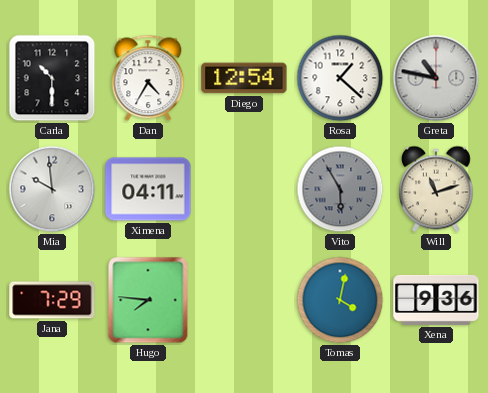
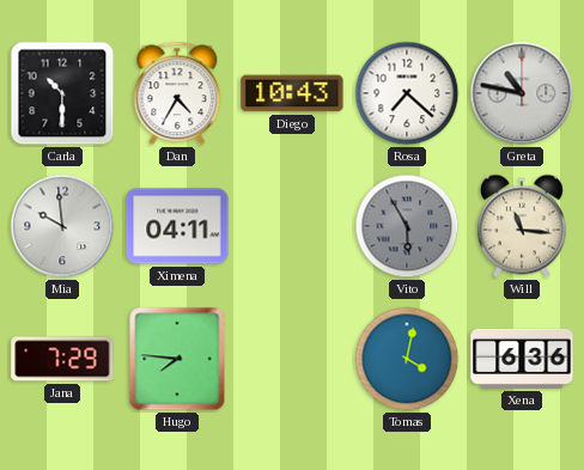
Diego: 12:54 -> 10:43
Rosa: 1:22 -> 7:22
Will: 11:12 -> 11:16
Xena: 9:36 -> 6:36
